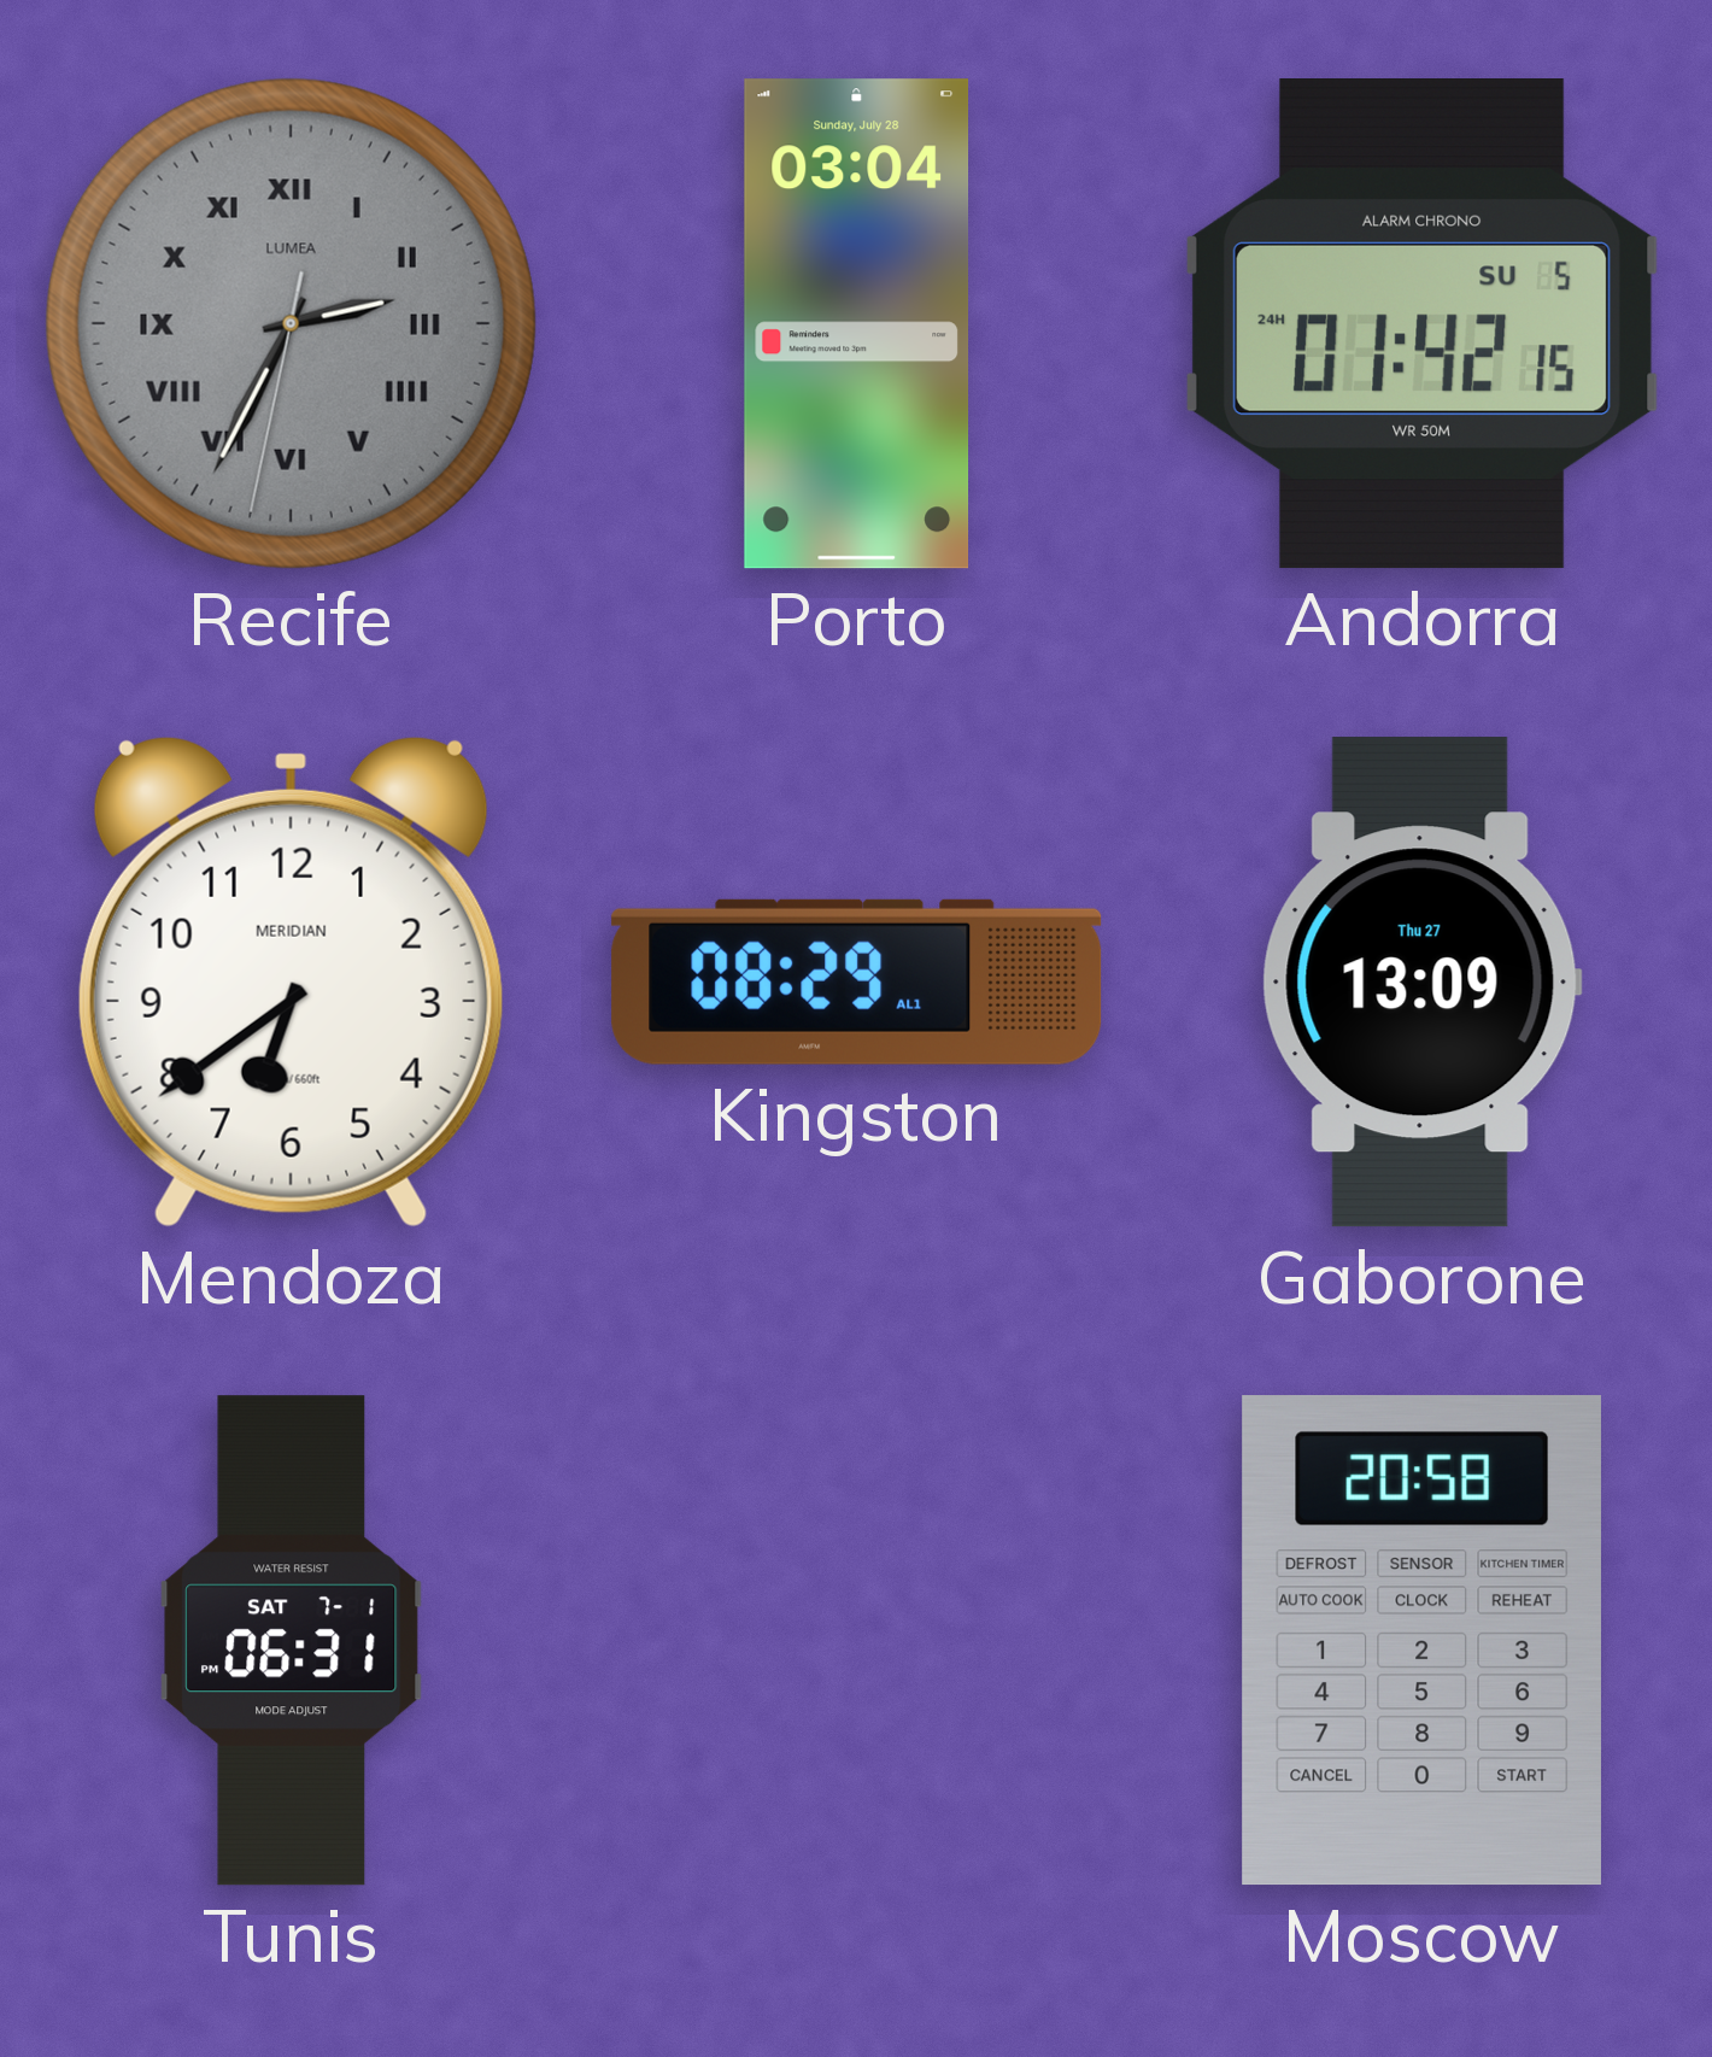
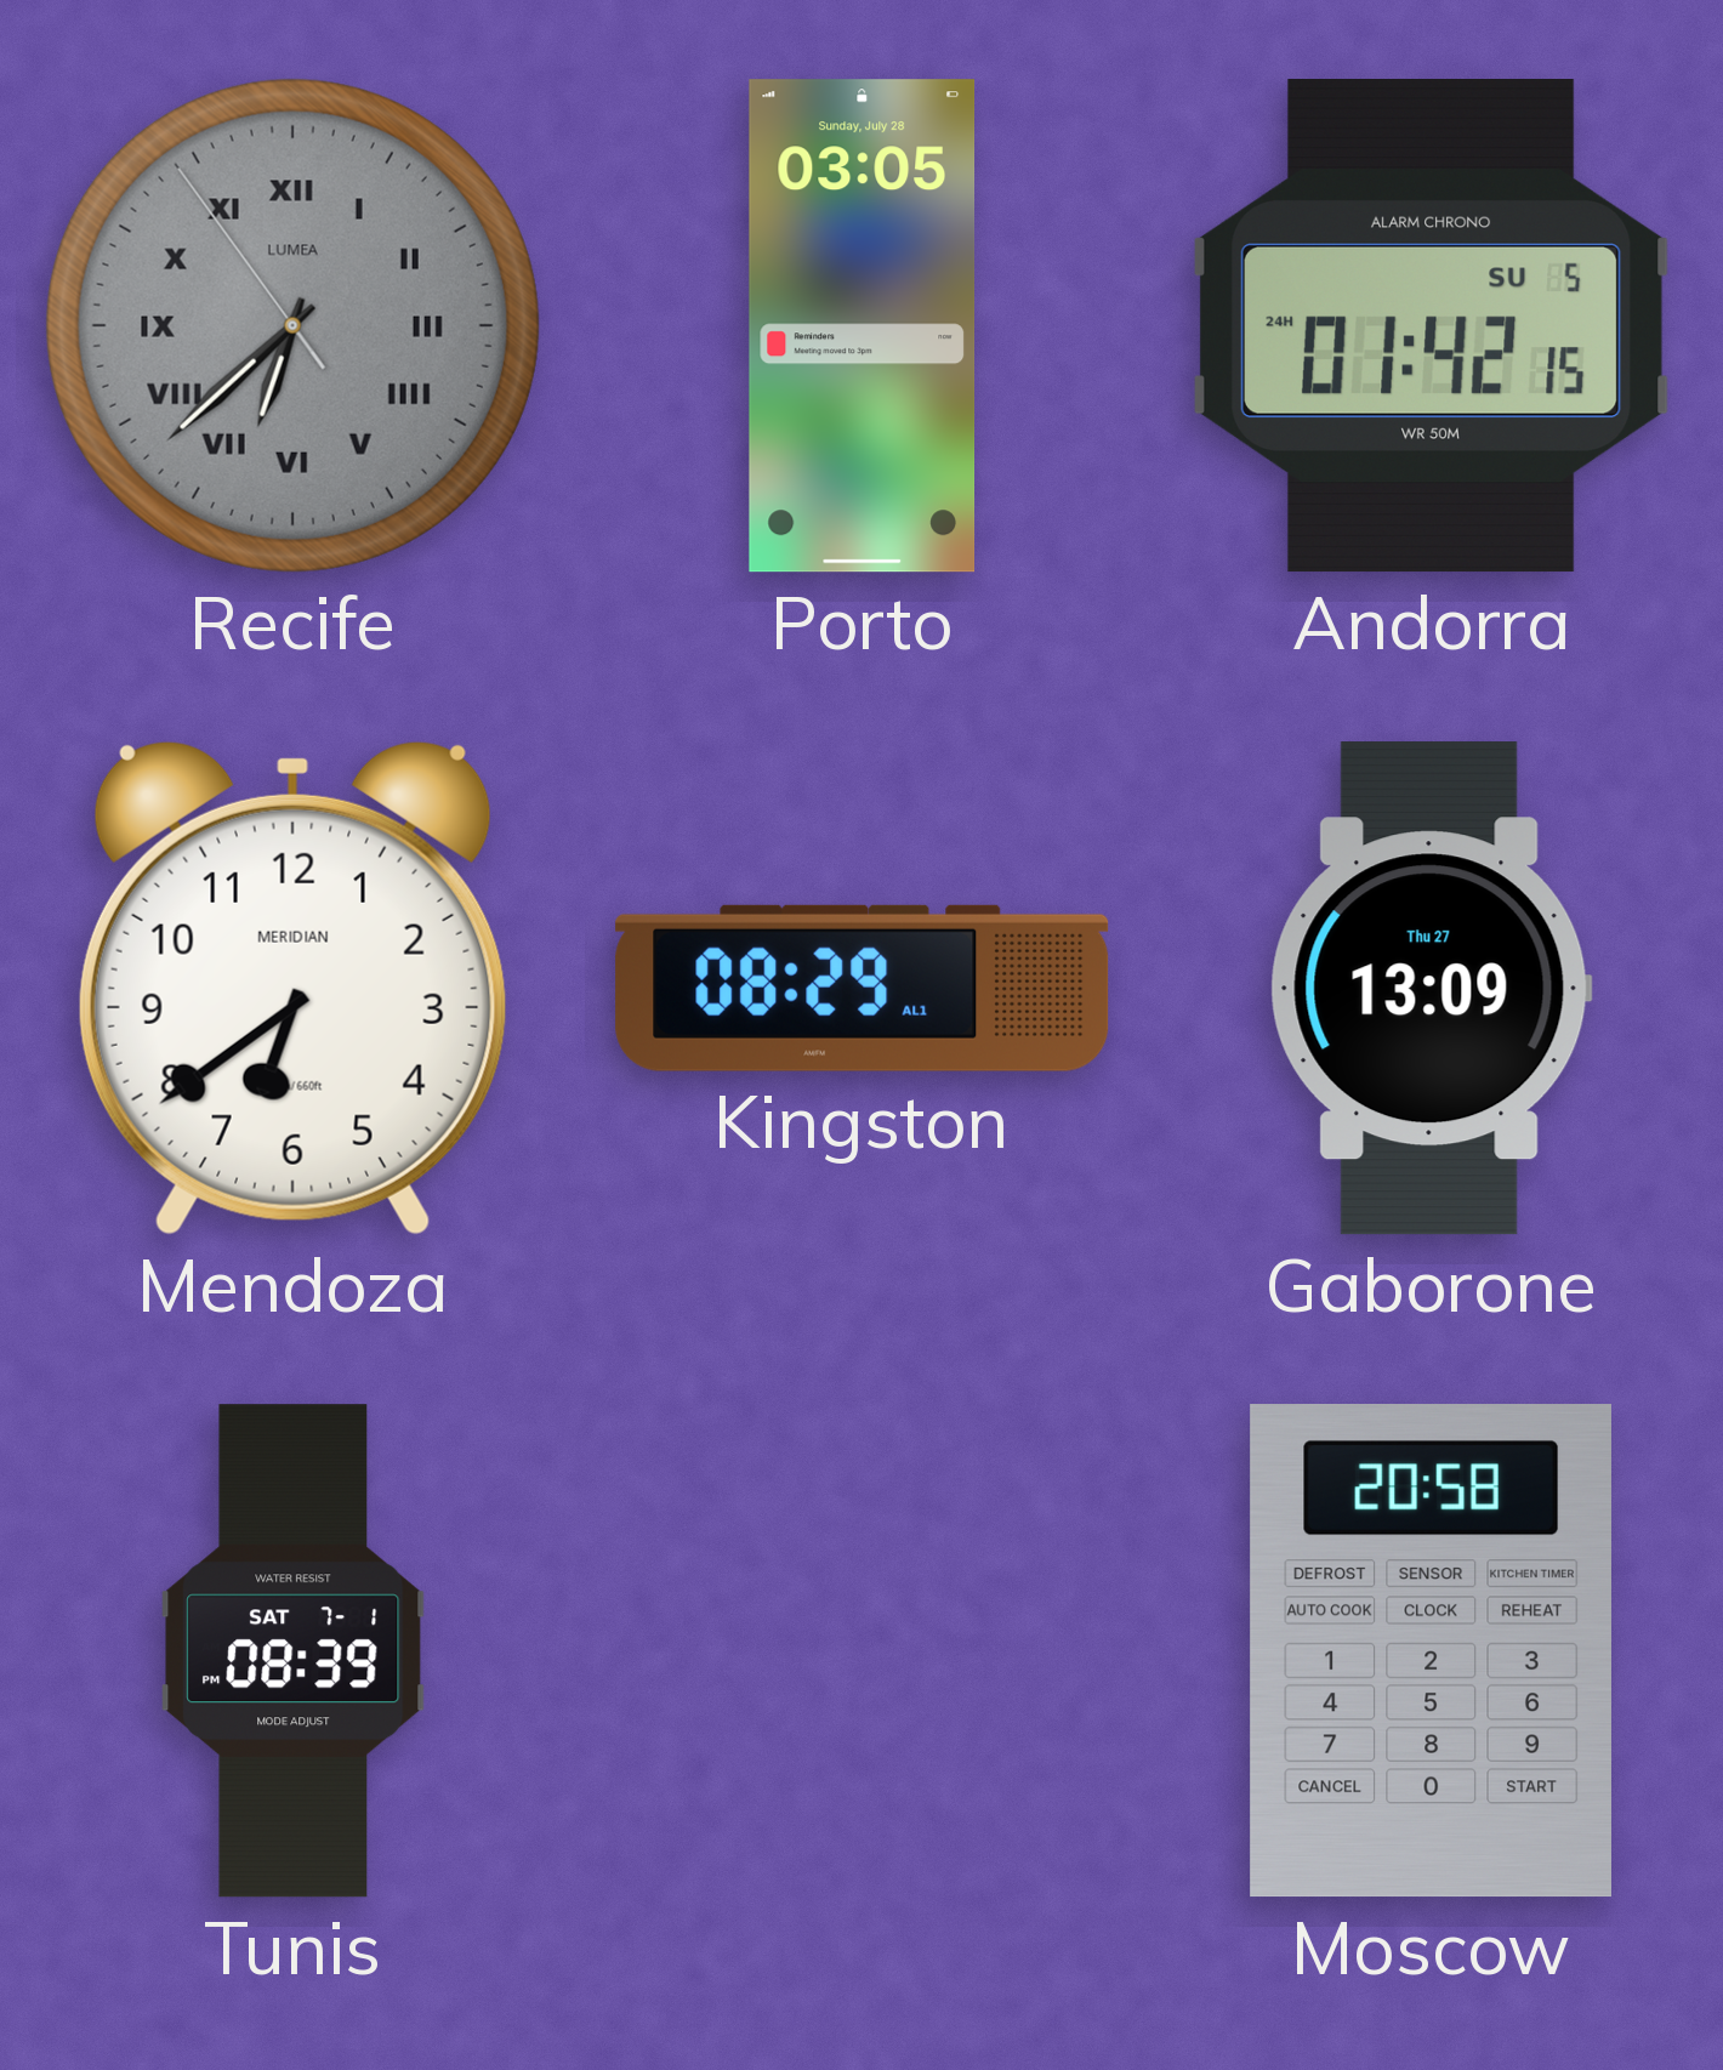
Recife: 2:34 -> 6:37
Porto: 03:04 -> 03:05
Tunis: 06:31 -> 08:39
